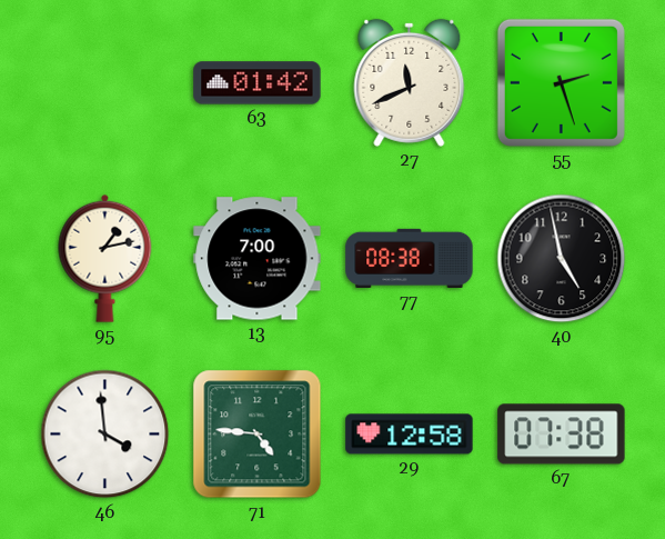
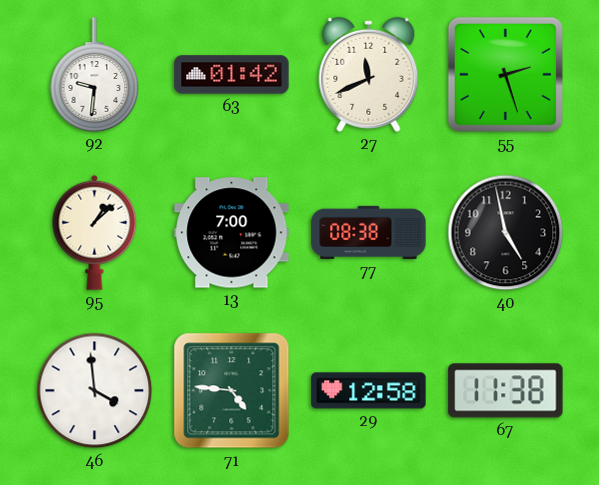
92: none -> 9:31
95: 1:13 -> 1:08
67: 07:38 -> 11:38
